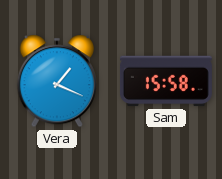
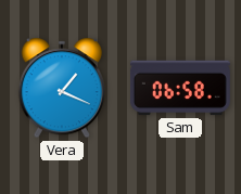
Sam: 15:58 -> 06:58
